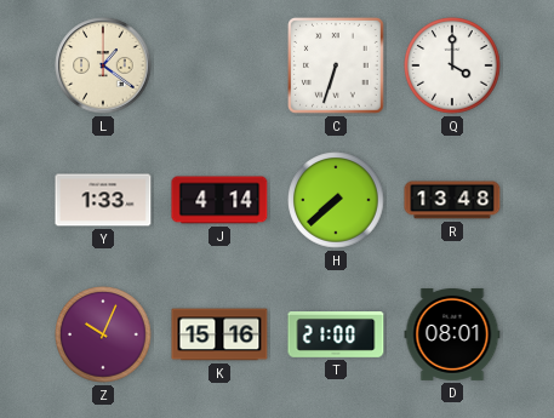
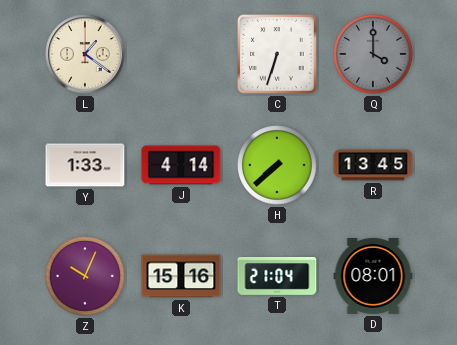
Q dial: white -> grey
R: 13:48 -> 13:45
T: 21:00 -> 21:04
